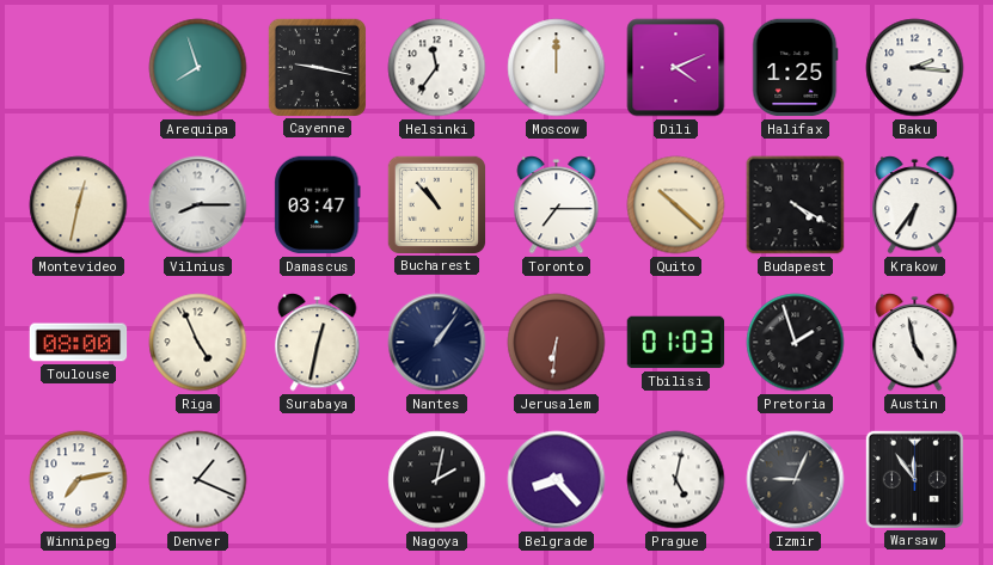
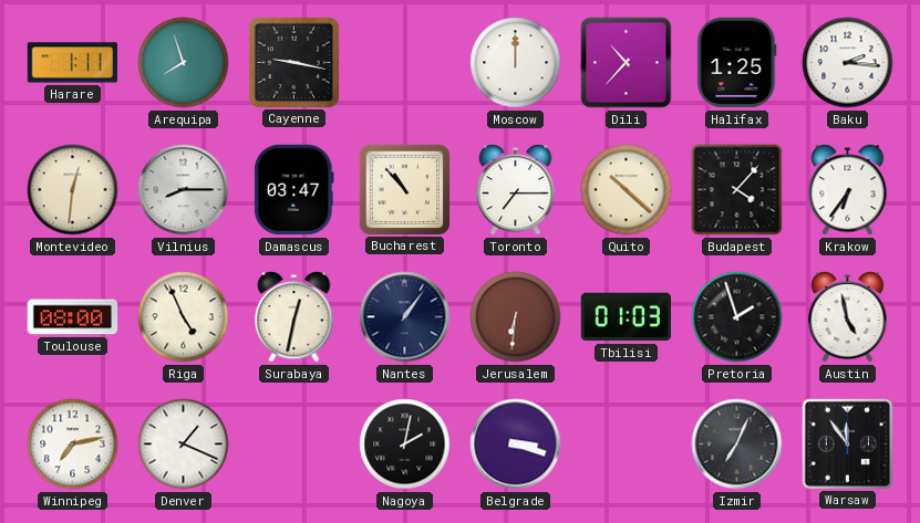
Harare: none -> 1:11
Helsinki: 11:36 -> none
Dili: 4:11 -> 10:37
Montevideo: 12:32 -> 12:31
Budapest: 4:20 -> 4:07
Belgrade: 8:23 -> 3:18
Prague: 5:02 -> none
Izmir: 9:04 -> 7:04
